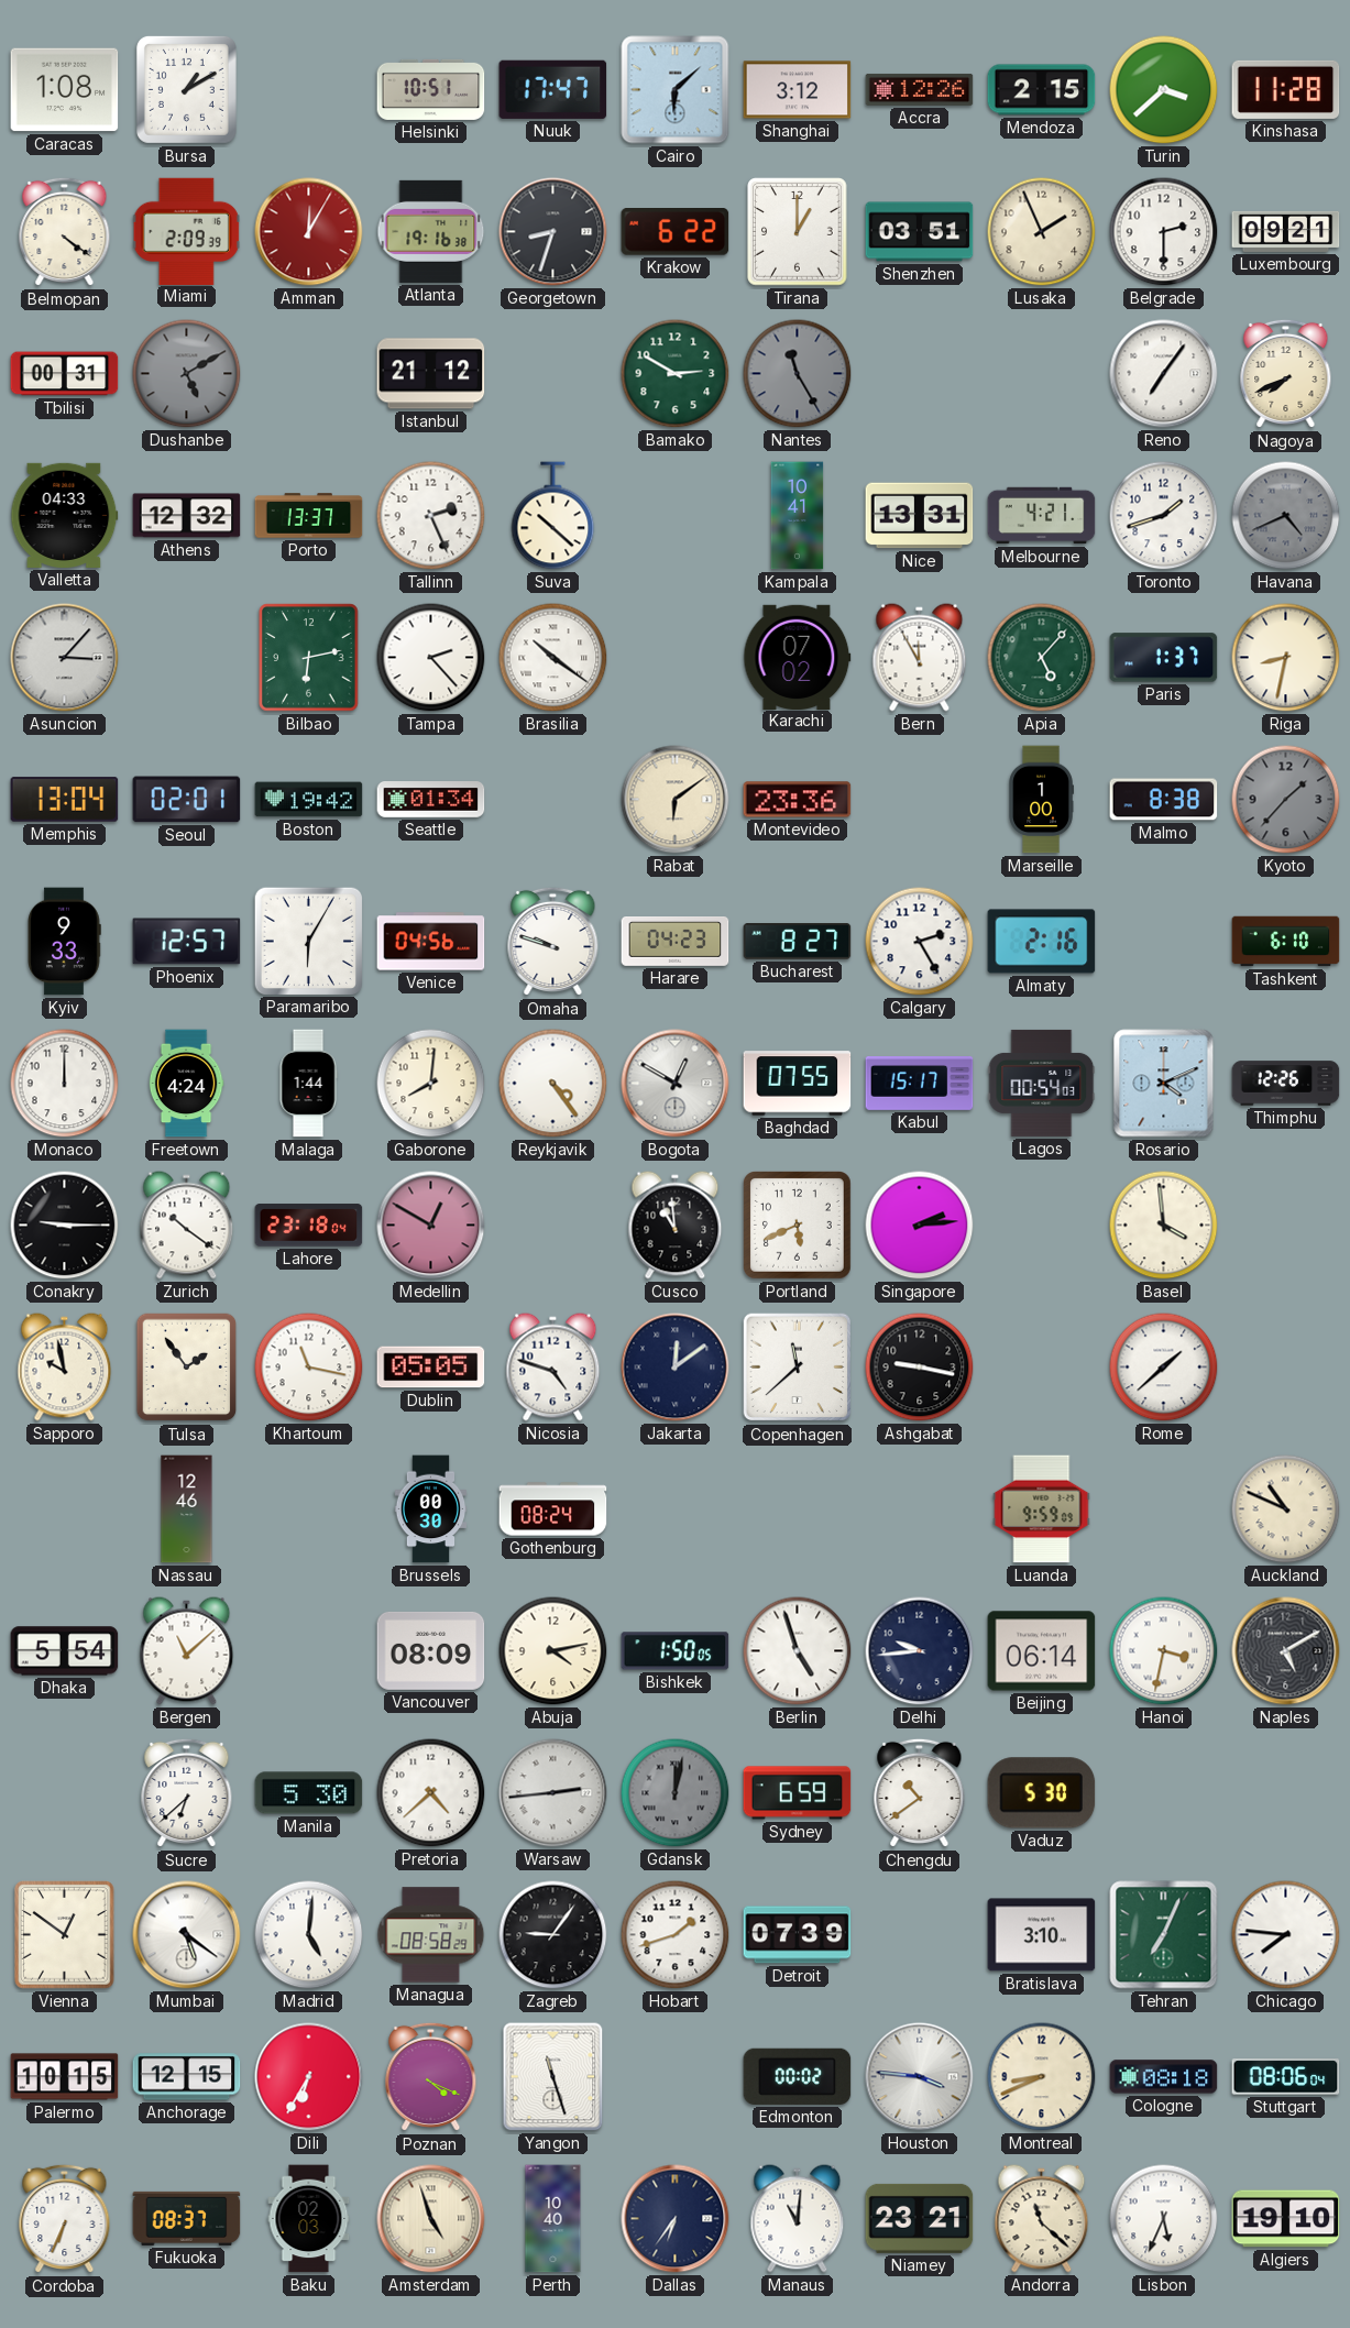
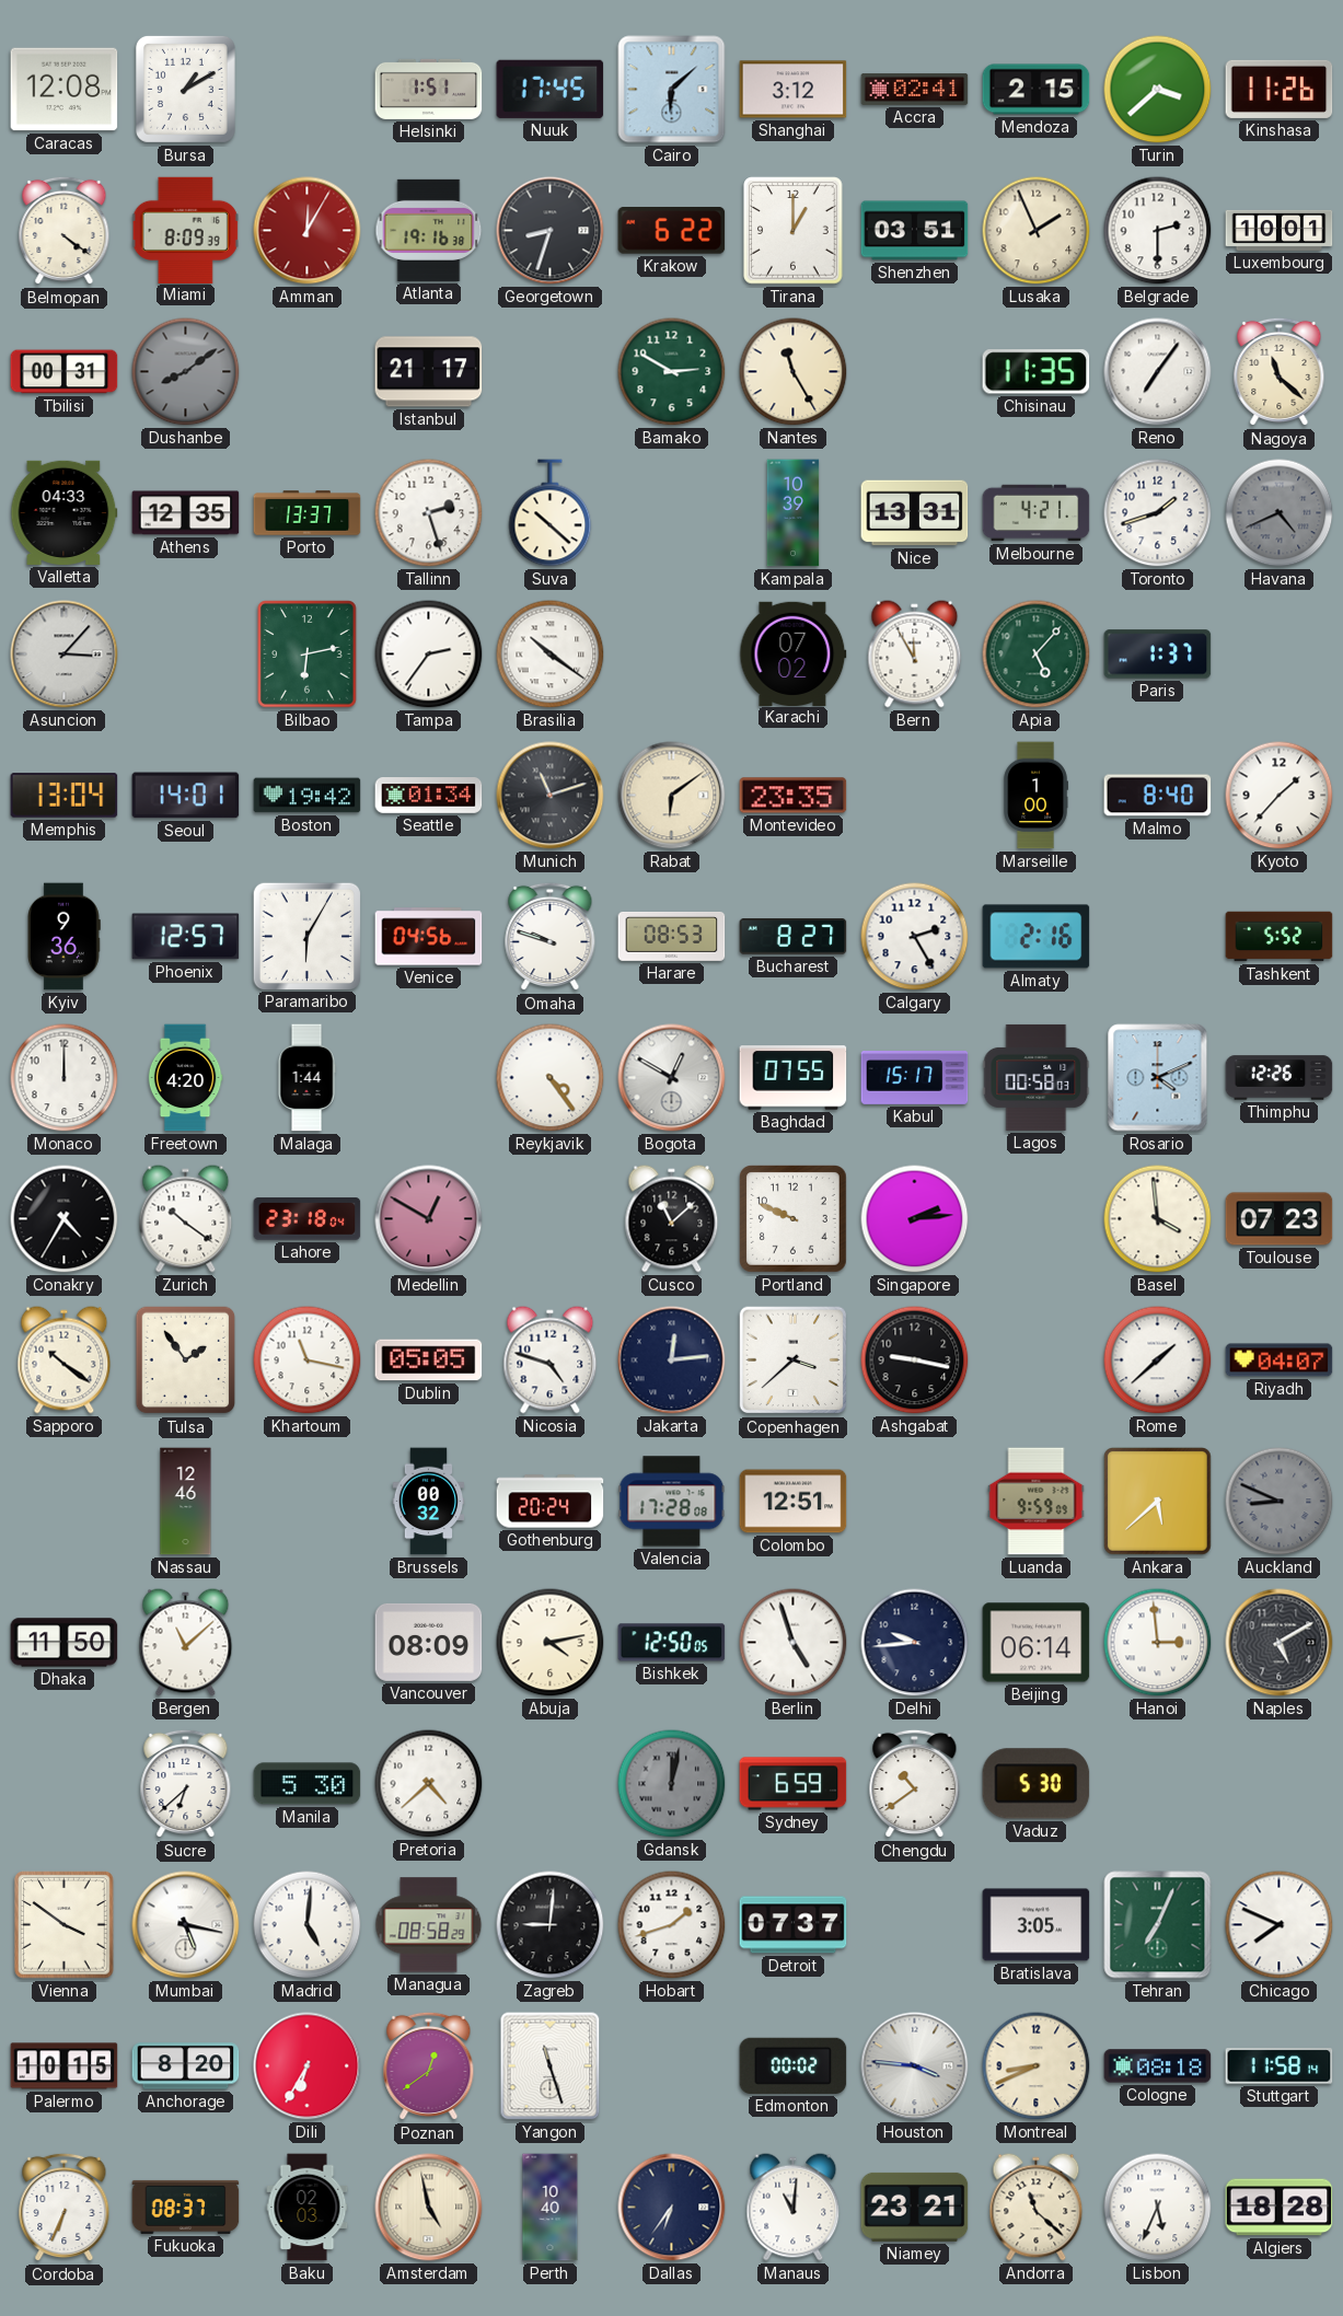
Caracas: 1:08 -> 12:08
Helsinki: 10:51 -> 1:51
Nuuk: 17:47 -> 17:45
Accra: 12:26 -> 02:41
Kinshasa: 11:28 -> 11:26
Miami: 2:09 -> 8:09
Luxembourg: 09:21 -> 10:01
Dushanbe: 5:10 -> 8:09
Istanbul: 21:12 -> 21:17
Nantes dial: grey -> cream
Chisinau: none -> 11:35
Nagoya: 7:41 -> 11:22
Athens: 12:32 -> 12:35
Tallinn: 2:26 -> 2:27
Kampala: 10:41 -> 10:39
Tampa: 2:23 -> 2:36
Riga: 8:32 -> none
Seoul: 02:01 -> 14:01
Munich: none -> 11:12
Montevideo: 23:36 -> 23:35
Malmo: 8:38 -> 8:40
Kyoto dial: grey -> white
Kyiv: 9:33 -> 9:36
Harare: 04:23 -> 08:53
Tashkent: 6:10 -> 5:52
Freetown: 4:24 -> 4:20
Gaborone: 8:01 -> none
Lagos: 00:54 -> 00:58
Conakry: 9:15 -> 4:35
Cusco: 10:59 -> 11:08
Portland: 5:41 -> 9:49
Toulouse: none -> 07:23
Sapporo: 9:58 -> 10:21
Jakarta: 12:09 -> 12:14
Copenhagen: 11:38 -> 3:38
Riyadh: none -> 04:07
Brussels: 00:30 -> 00:32
Gothenburg: 08:24 -> 20:24
Valencia: none -> 17:28
Colombo: none -> 12:51
Ankara: none -> 5:38
Auckland: 10:49 -> 8:49
Auckland dial: cream -> grey
Dhaka: 5:54 -> 11:50
Bishkek: 1:50 -> 12:50
Hanoi: 3:32 -> 2:59
Warsaw: 2:44 -> none
Vienna: 12:51 -> 3:51
Mumbai: 5:21 -> 5:17
Zagreb: 9:06 -> 9:01
Detroit: 07:39 -> 07:37
Bratislava: 3:10 -> 3:05
Chicago: 7:46 -> 7:49
Anchorage: 12:15 -> 8:20
Poznan: 4:19 -> 12:39
Stuttgart: 08:06 -> 11:58
Amsterdam: 4:57 -> 4:58
Algiers: 19:10 -> 18:28
